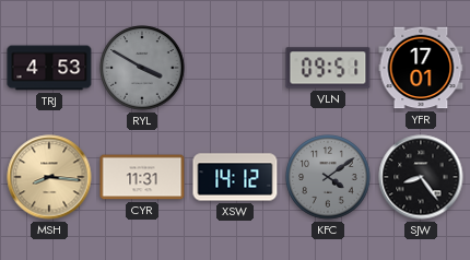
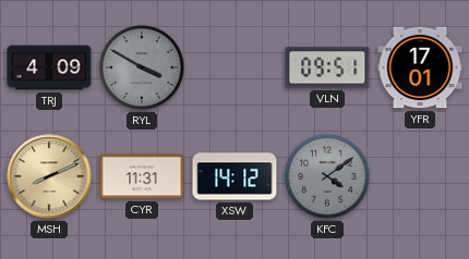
TRJ: 4:53 -> 4:09
MSH: 8:16 -> 8:11
SJW: 8:24 -> none
